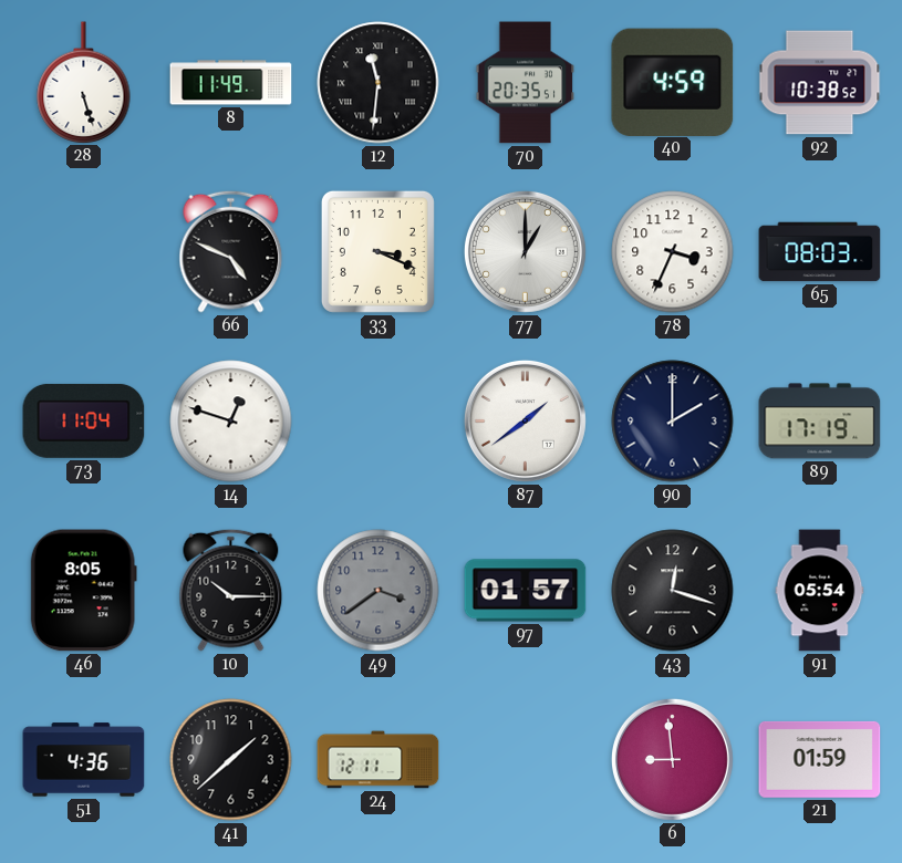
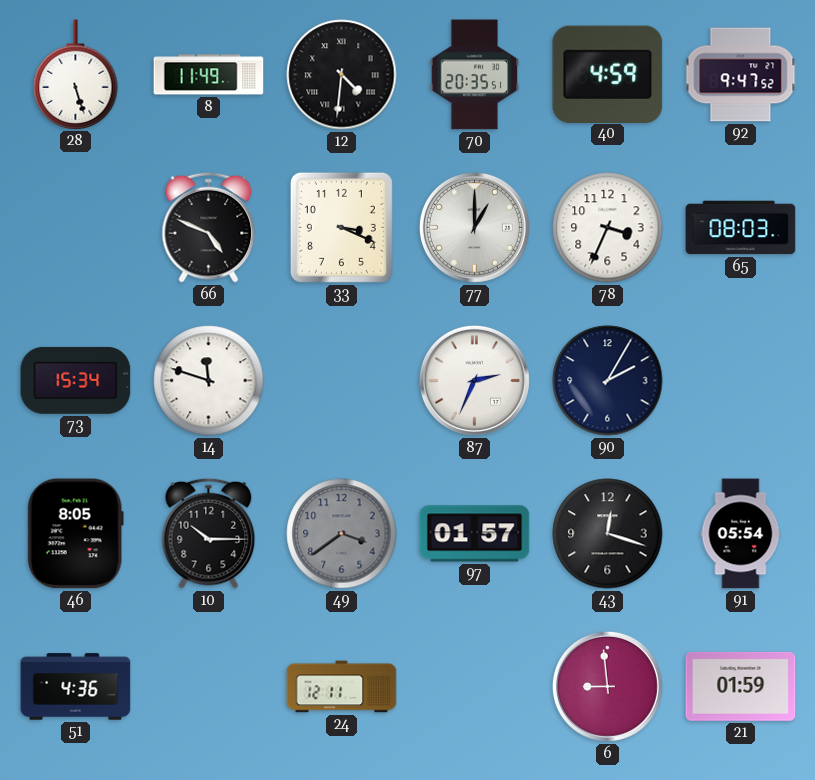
12: 11:31 -> 4:31
92: 10:38 -> 9:47
73: 11:04 -> 15:34
14: 12:48 -> 11:48
87: 1:39 -> 2:34
90: 2:00 -> 2:05
89: 17:19 -> none
41: 1:38 -> none
